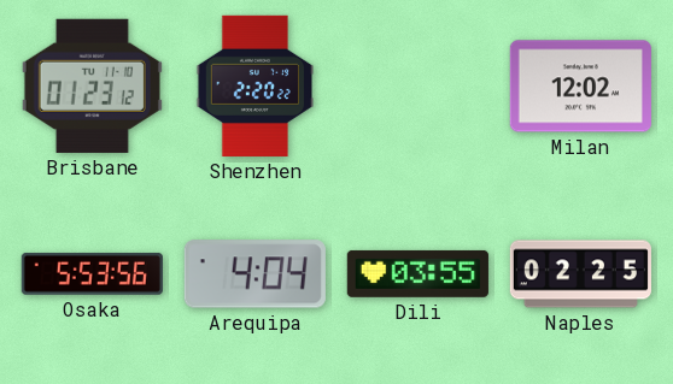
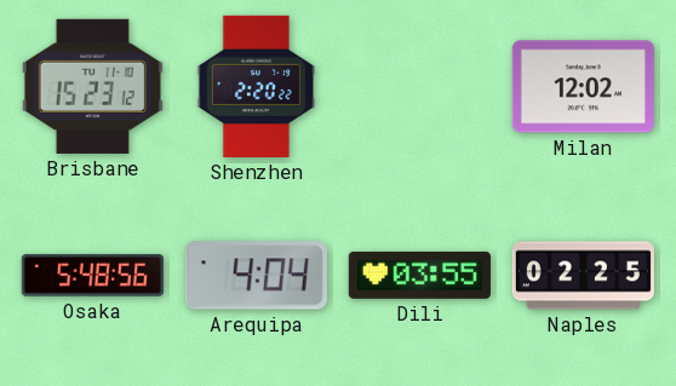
Brisbane: 01:23 -> 15:23
Osaka: 5:53 -> 5:48
